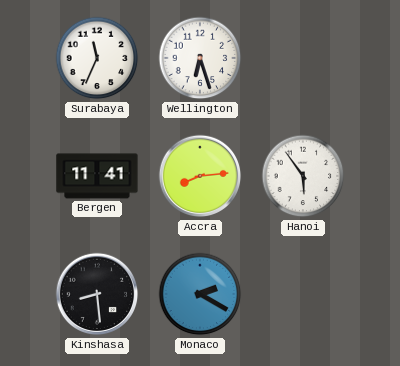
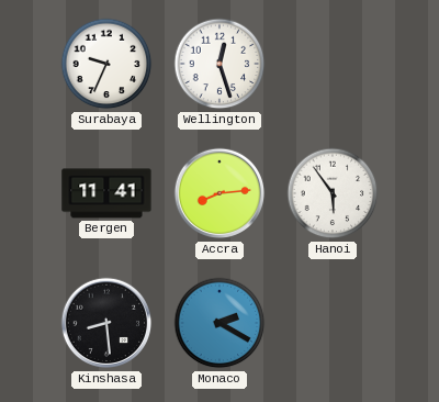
Surabaya: 11:34 -> 9:34
Wellington: 6:27 -> 12:27
